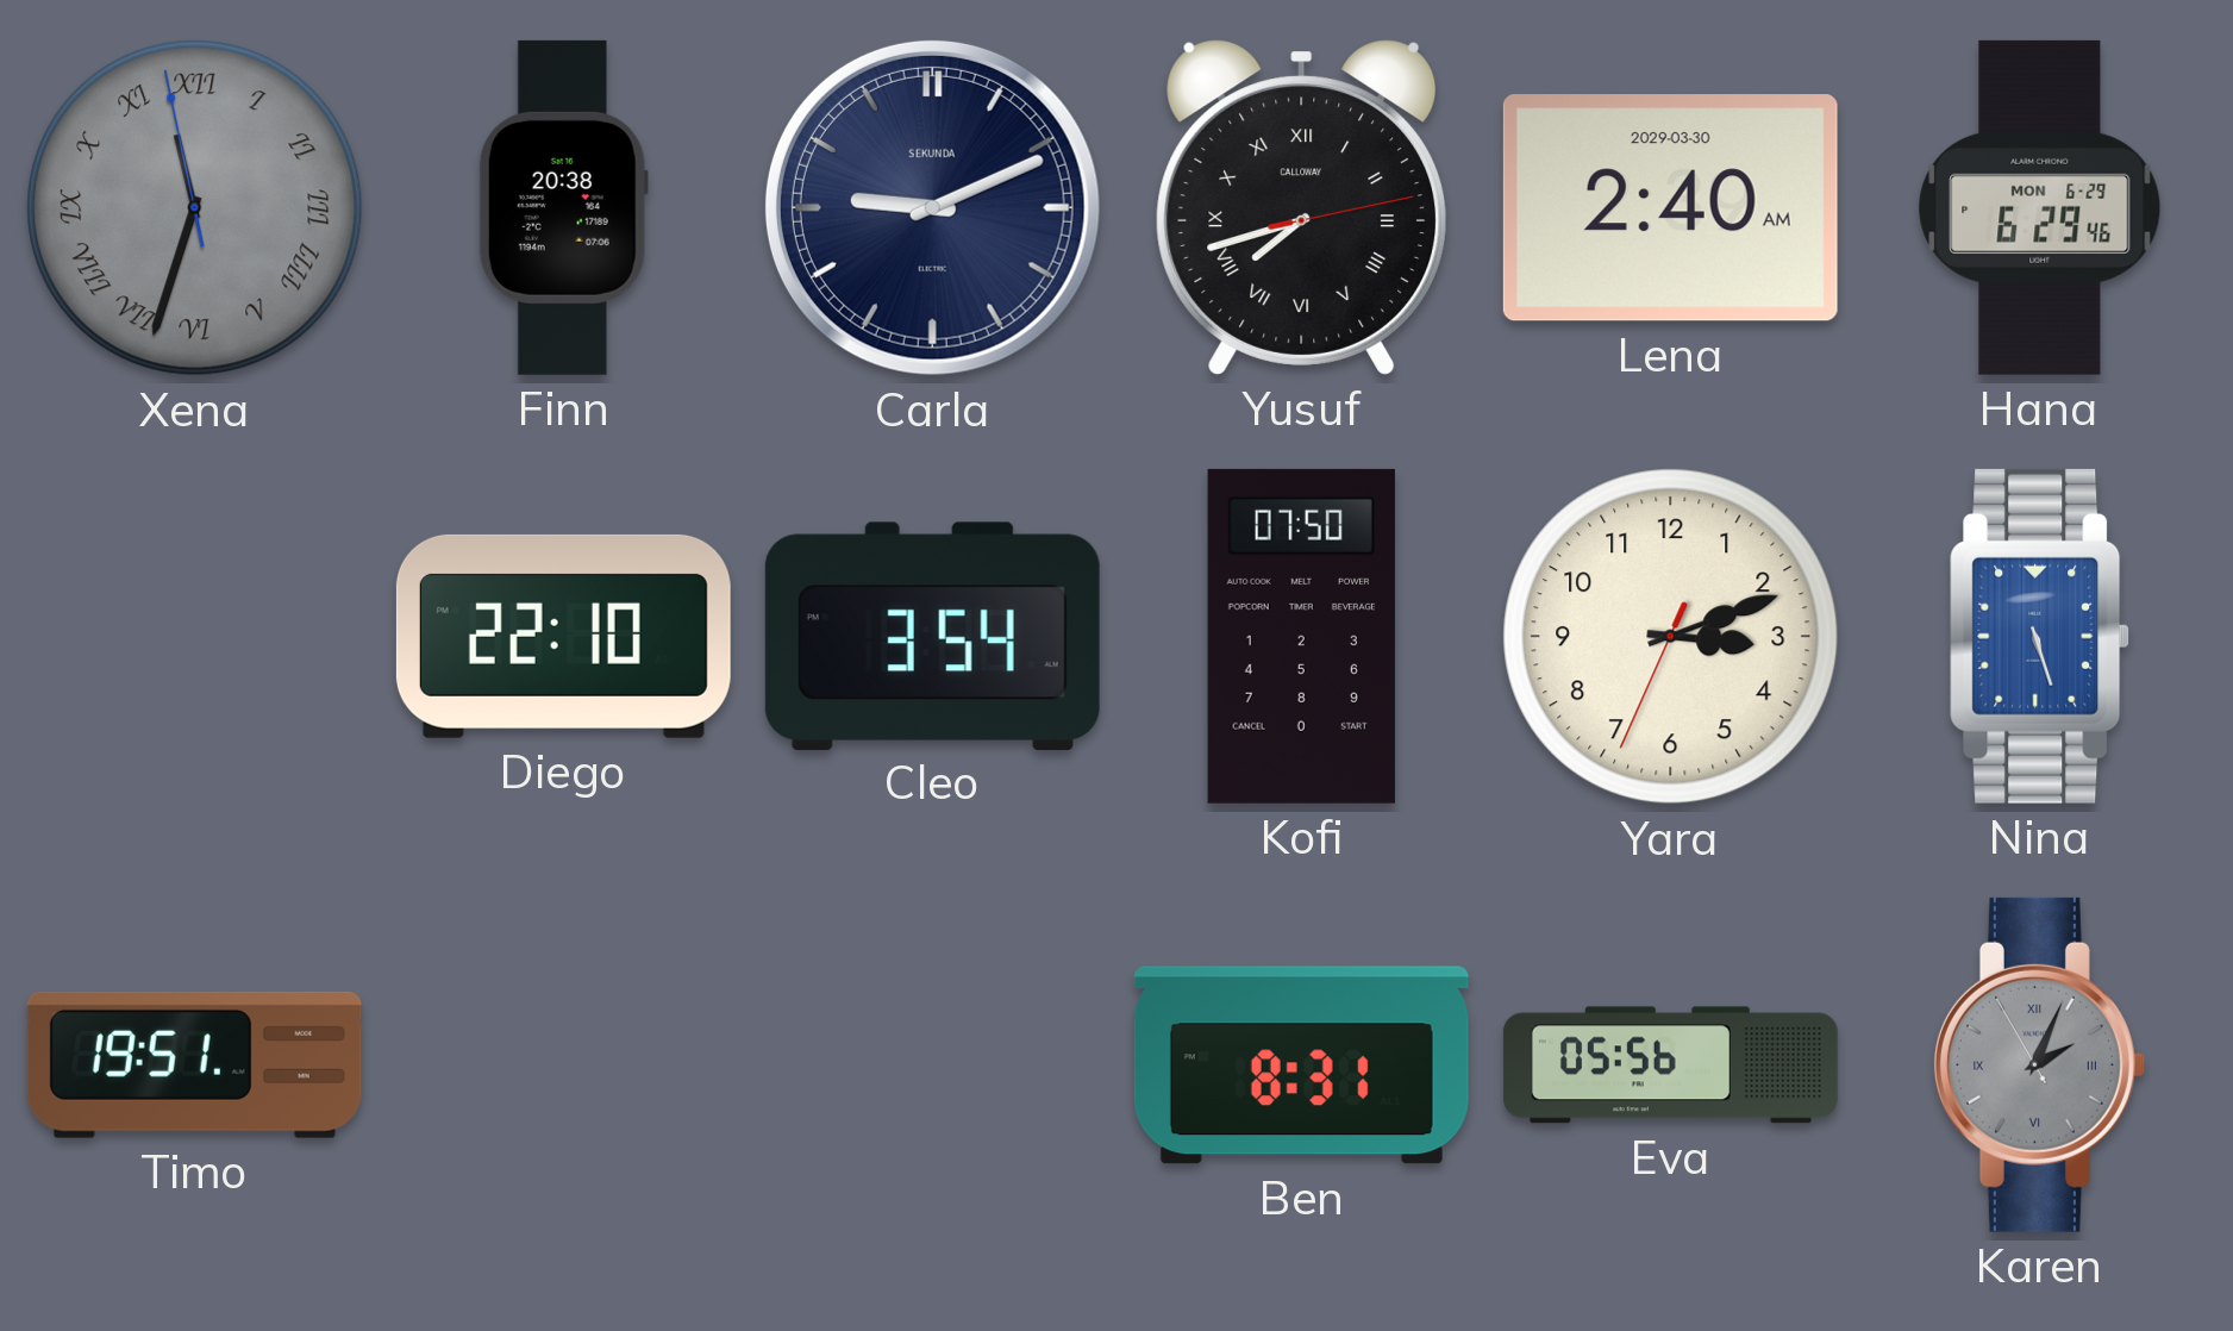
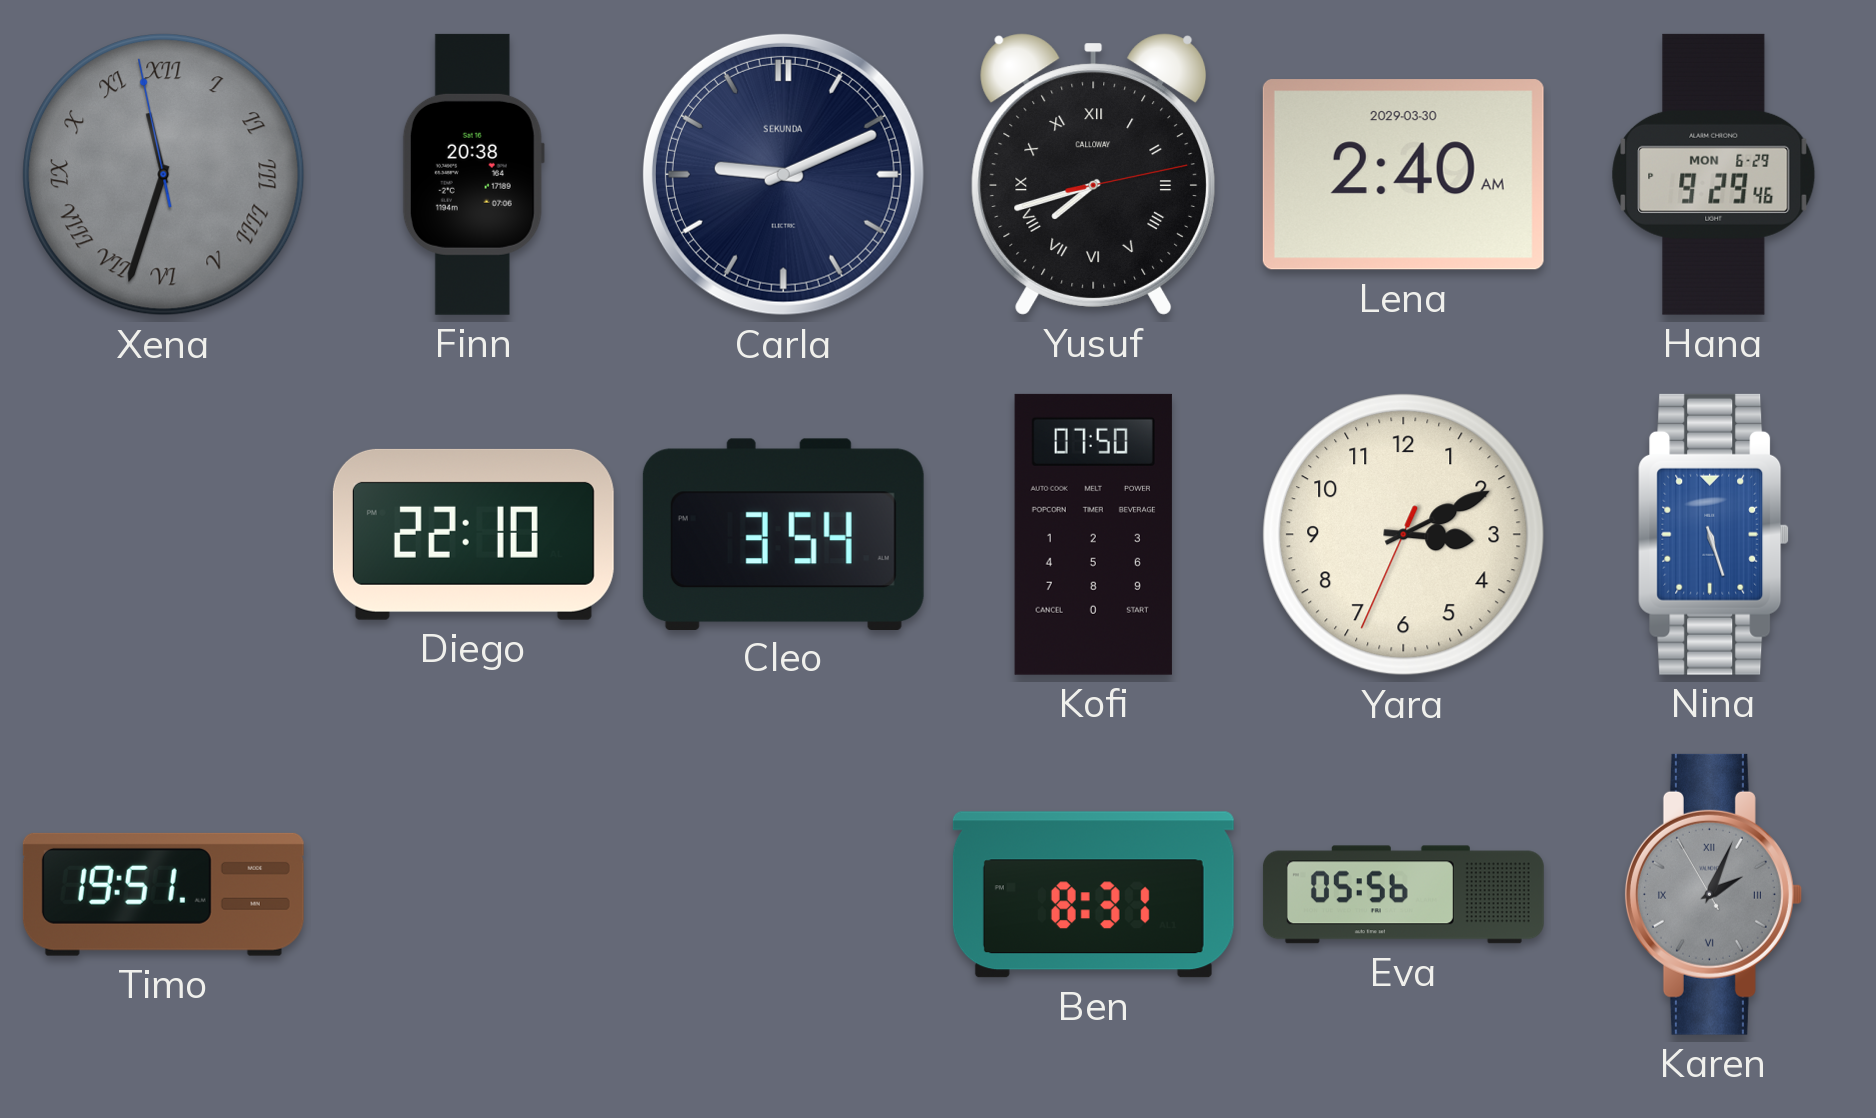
Hana: 6:29 -> 9:29
Yara: 3:11 -> 3:10
